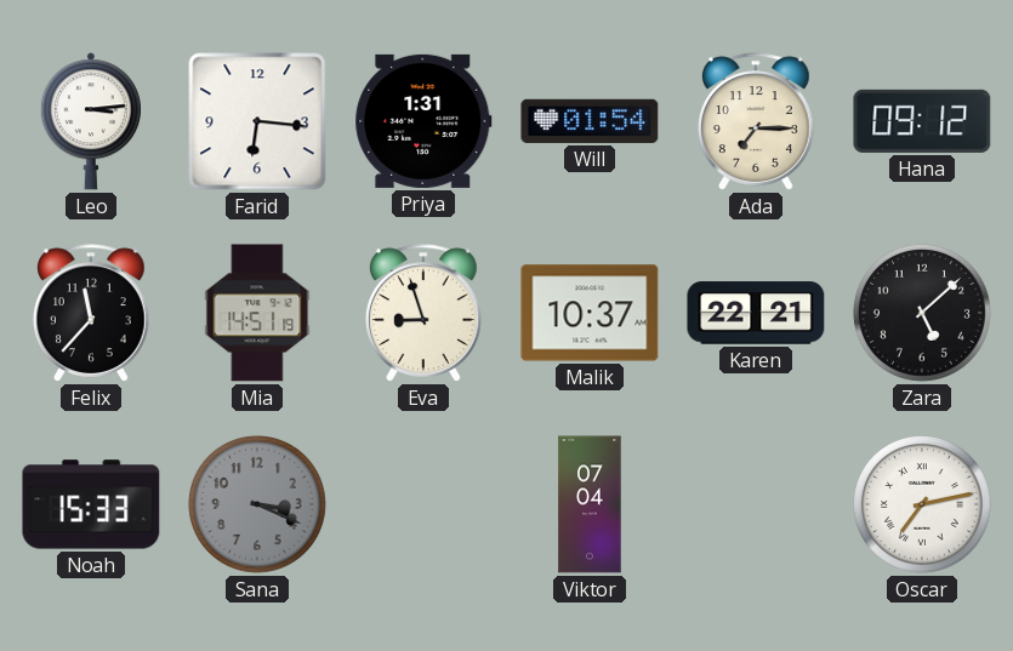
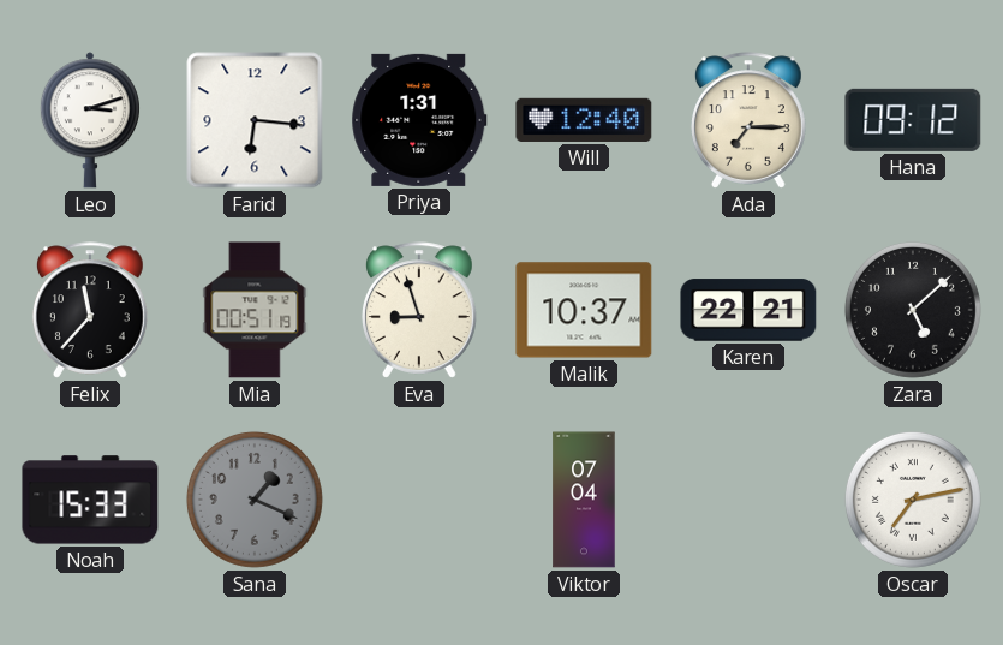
Leo: 3:14 -> 3:12
Will: 01:54 -> 12:40
Mia: 14:51 -> 00:51
Sana: 3:19 -> 1:19
